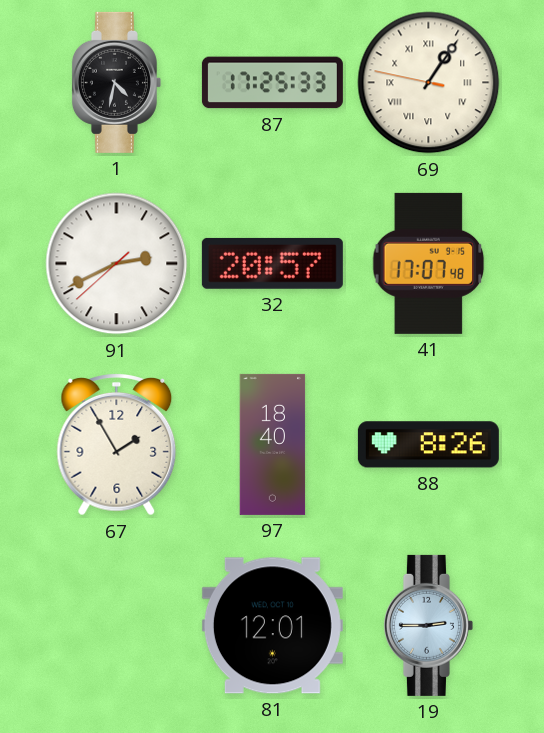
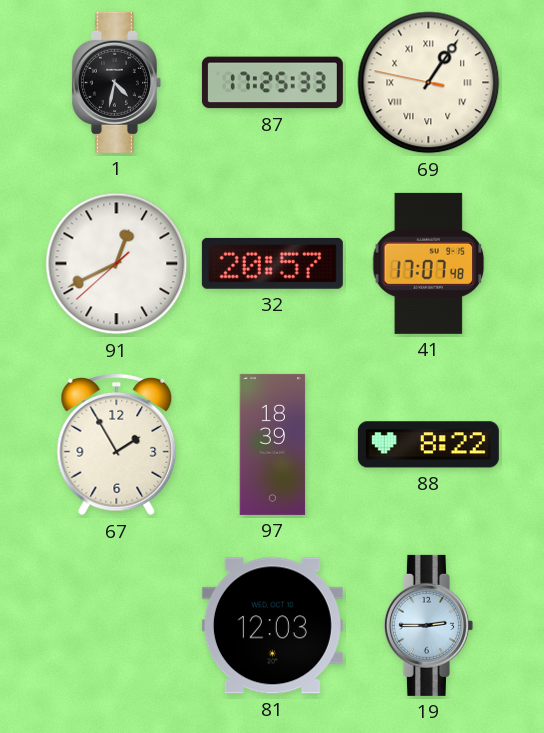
91: 2:40 -> 12:40
97: 18:40 -> 18:39
88: 8:26 -> 8:22
81: 12:01 -> 12:03
